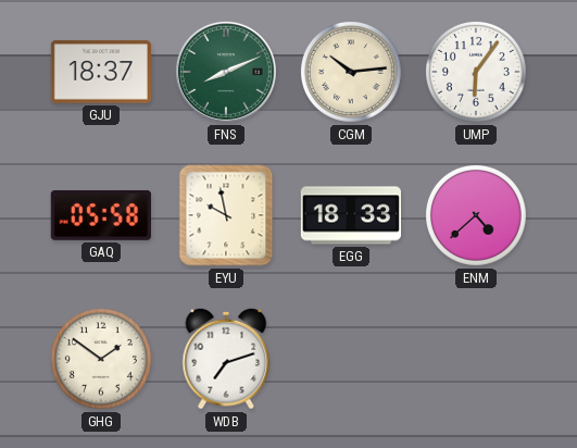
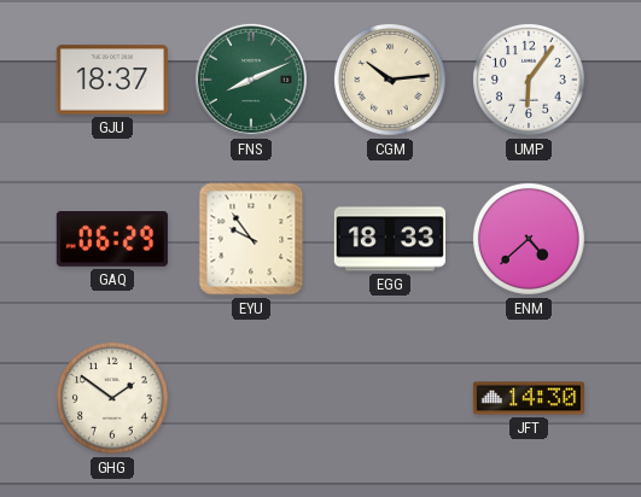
GAQ: 05:58 -> 06:29
EYU: 9:58 -> 9:54
WDB: 7:12 -> none
JFT: none -> 14:30
